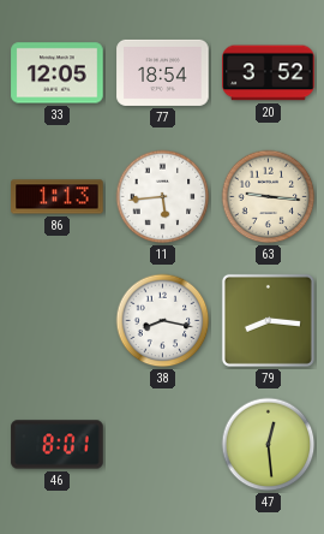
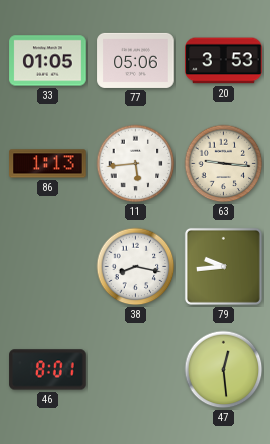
33: 12:05 -> 01:05
77: 18:54 -> 05:06
20: 3:52 -> 3:53
79: 8:16 -> 9:44
